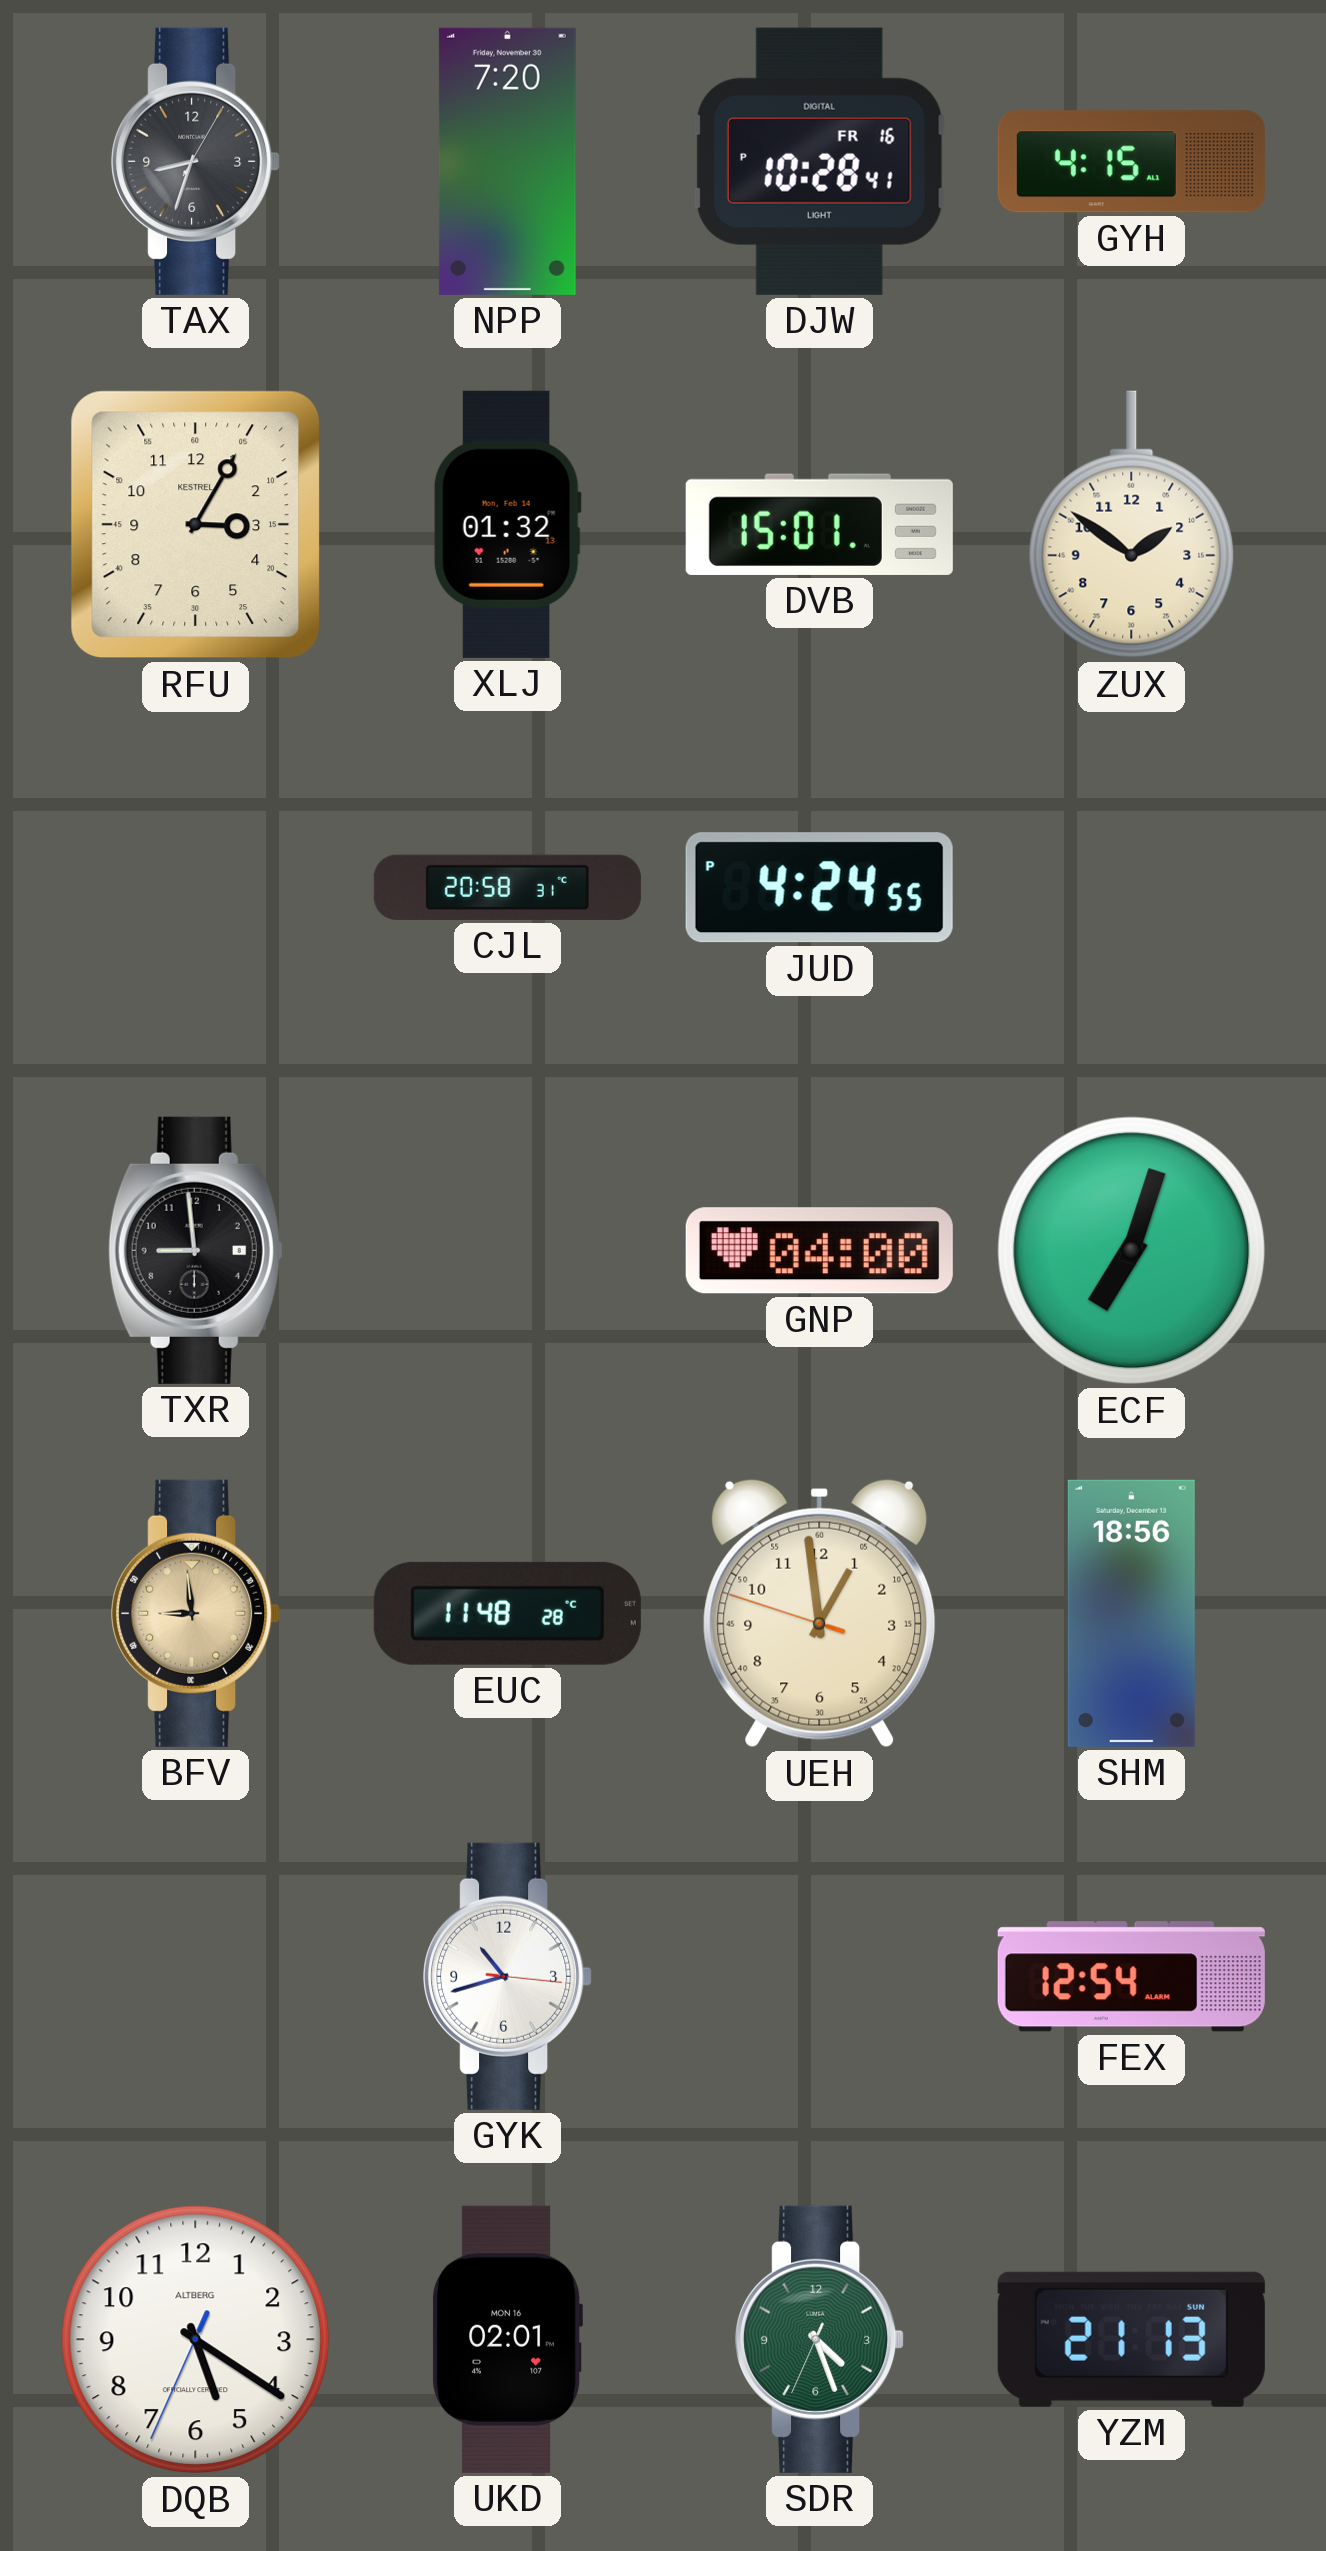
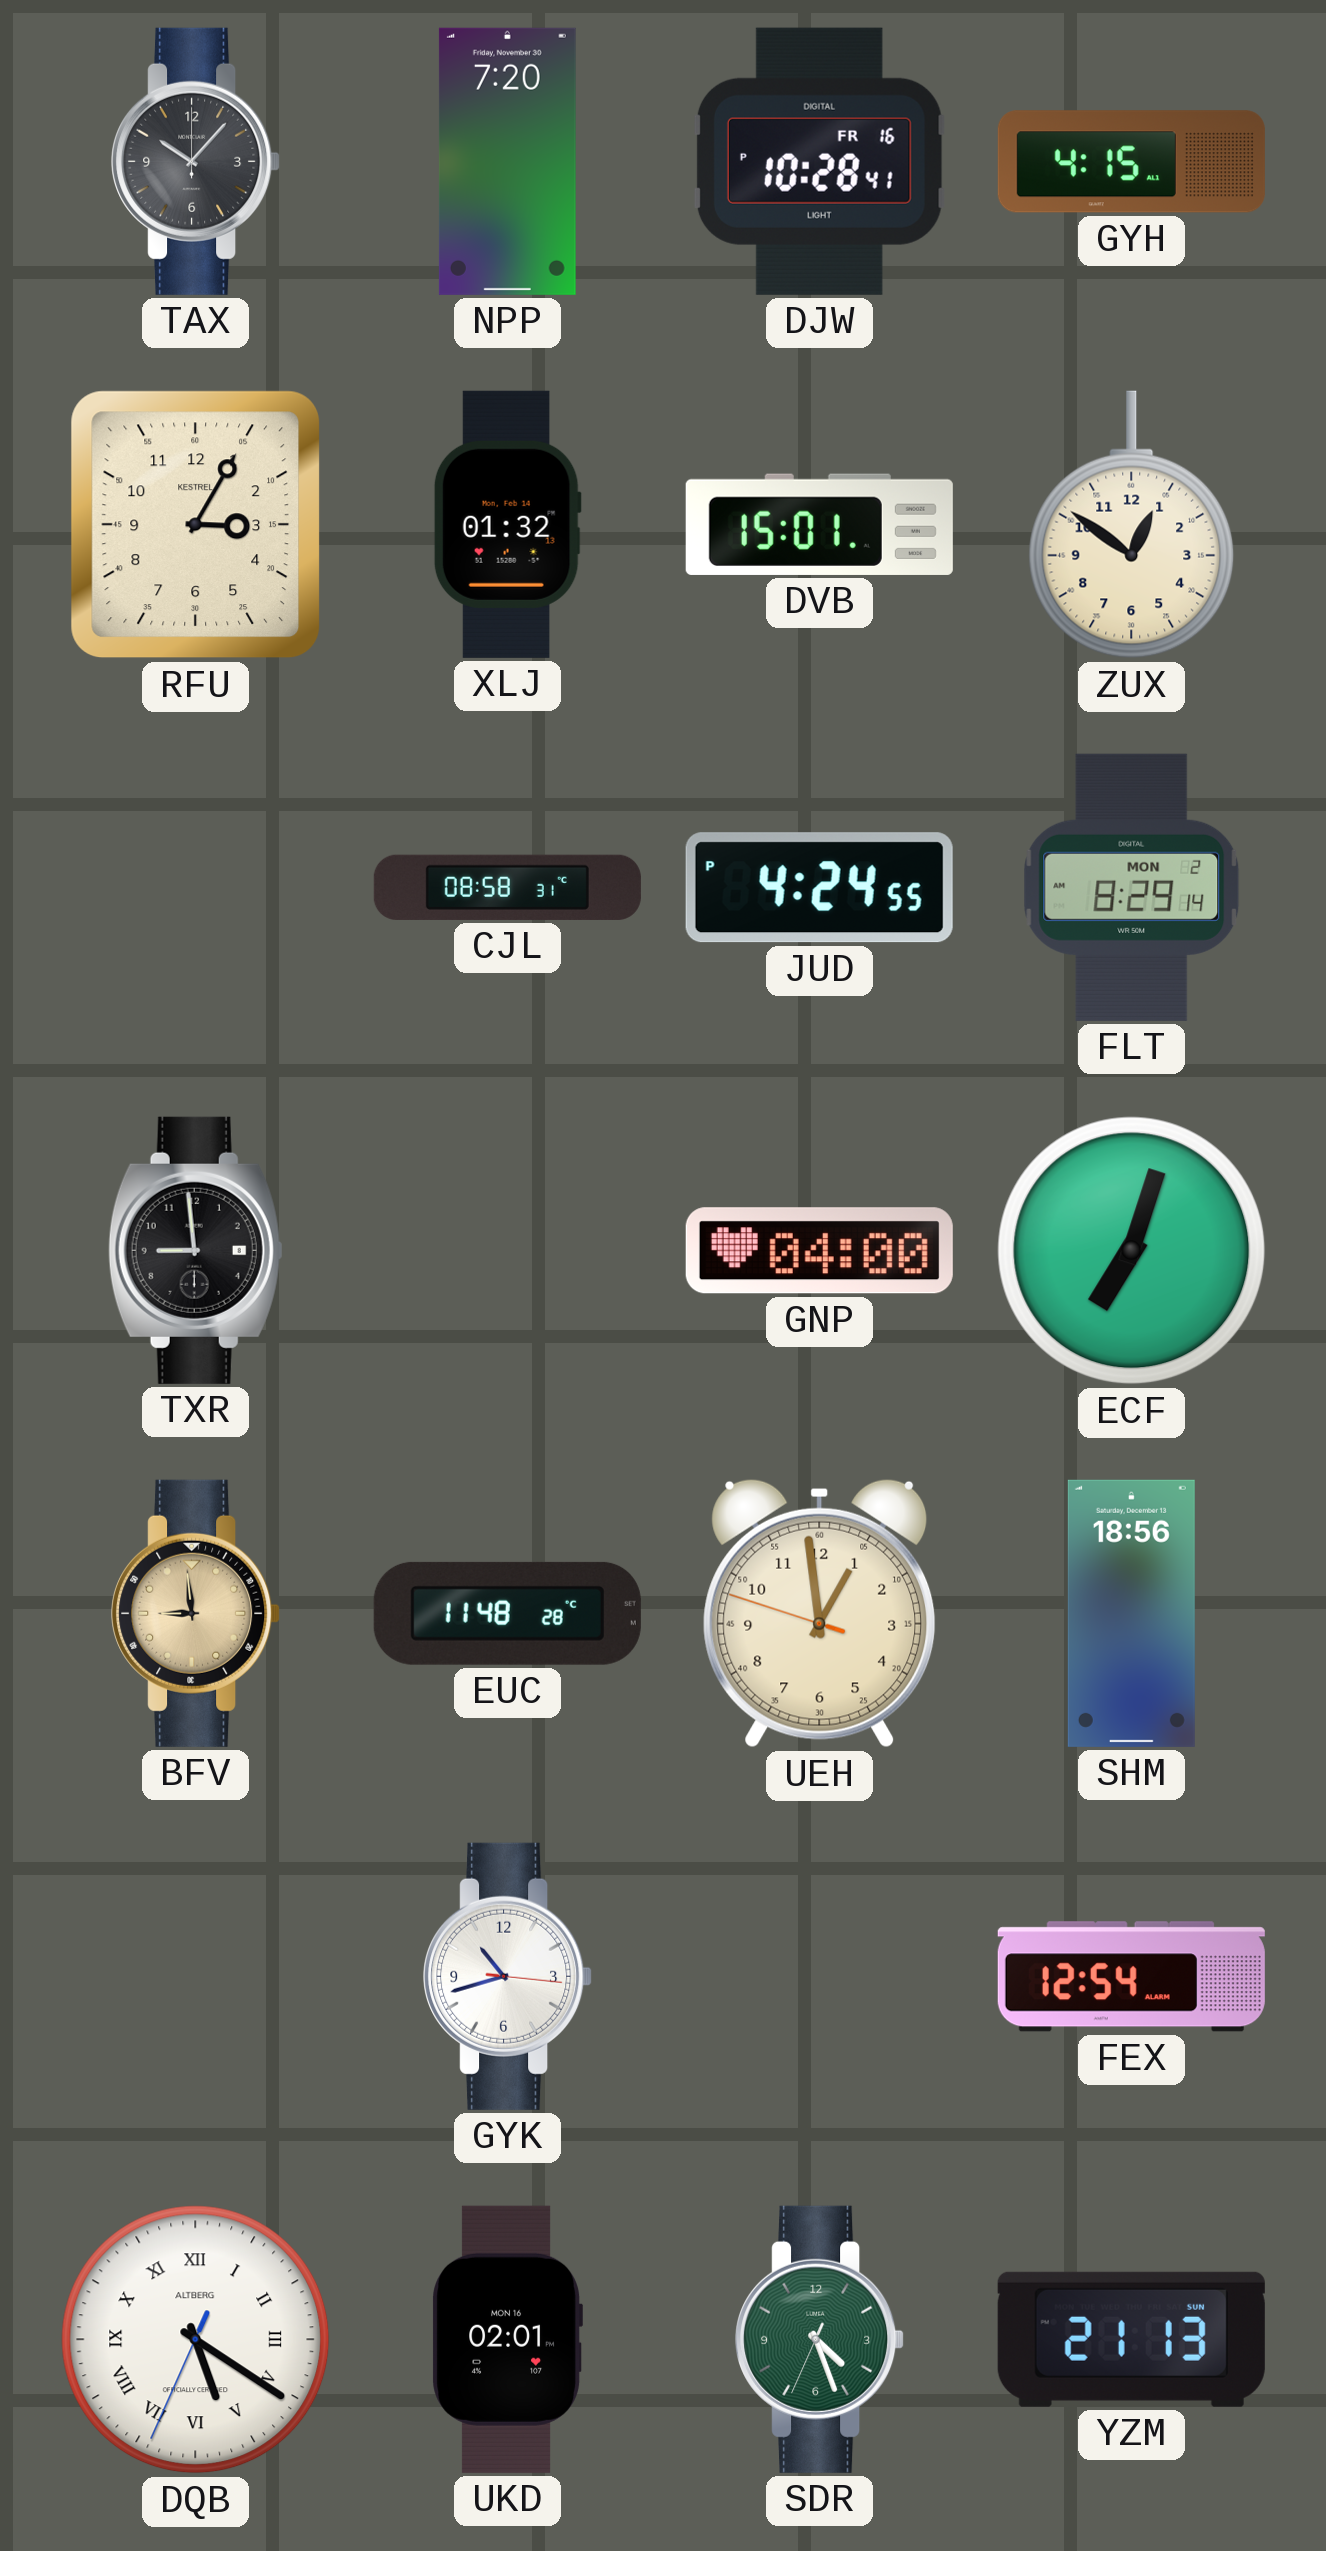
TAX: 8:33 -> 10:07
ZUX: 1:51 -> 12:51
CJL: 20:58 -> 08:58
FLT: none -> 8:29
DQB numerals: Arabic -> Roman
